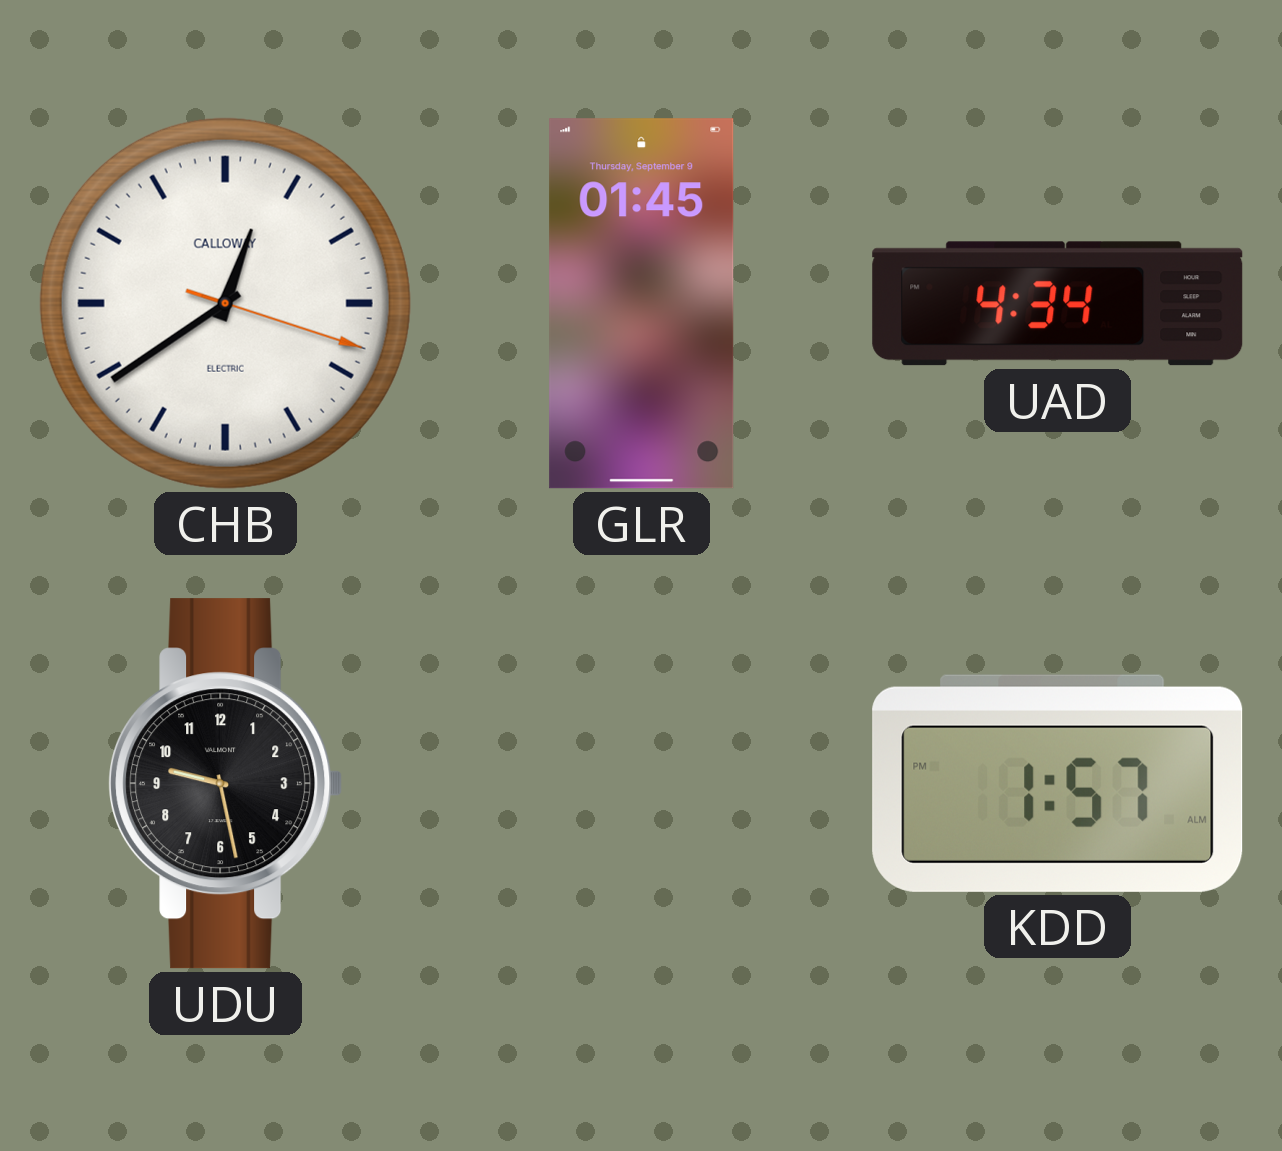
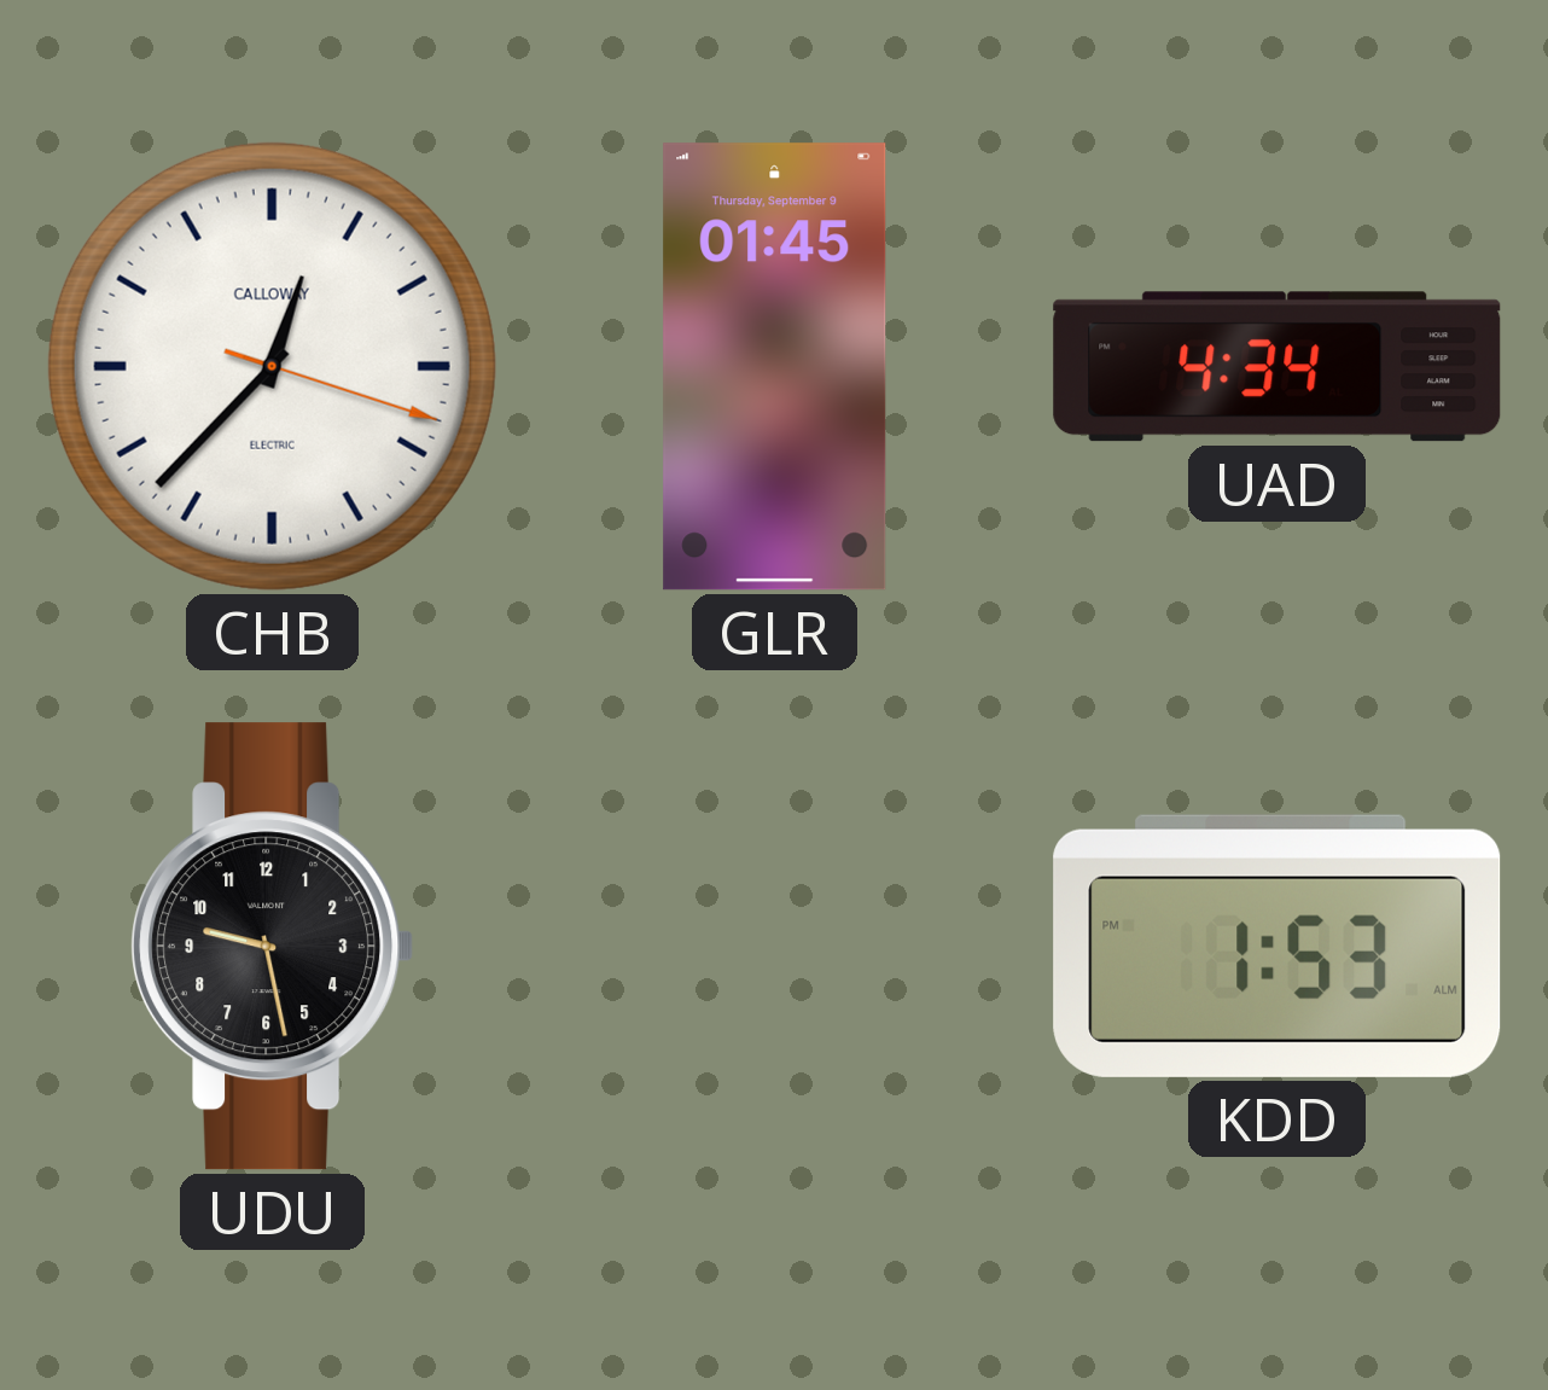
CHB: 12:39 -> 12:37
KDD: 1:57 -> 1:53
